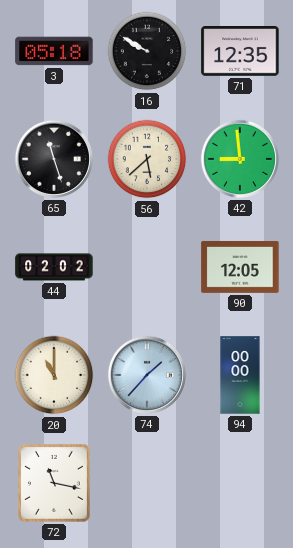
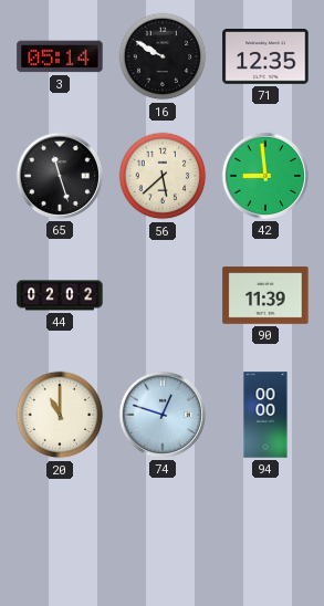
3: 05:18 -> 05:14
90: 12:05 -> 11:39
74: 1:37 -> 12:48
72: 11:17 -> none
